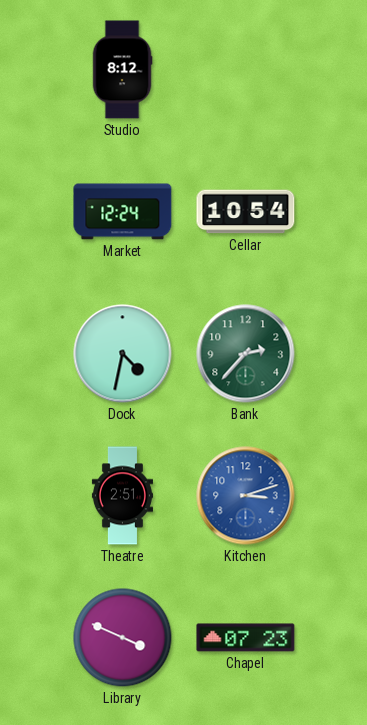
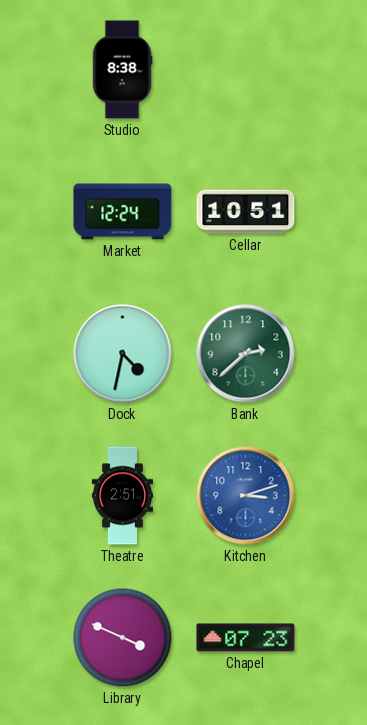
Studio: 8:12 -> 8:38
Cellar: 10:54 -> 10:51
Bank: 2:37 -> 2:38
